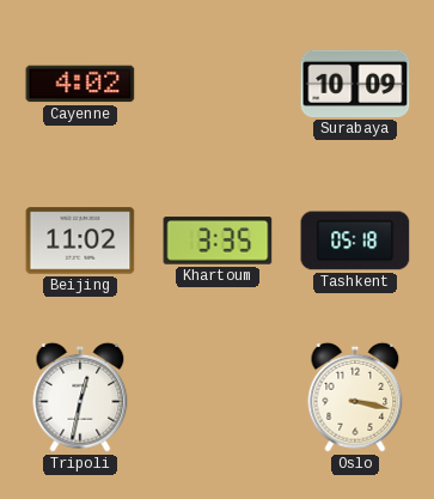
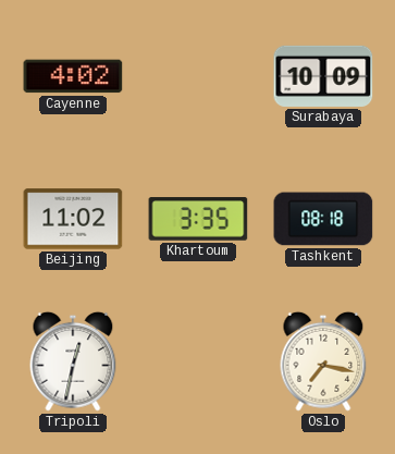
Tashkent: 05:18 -> 08:18
Oslo: 3:17 -> 7:17
